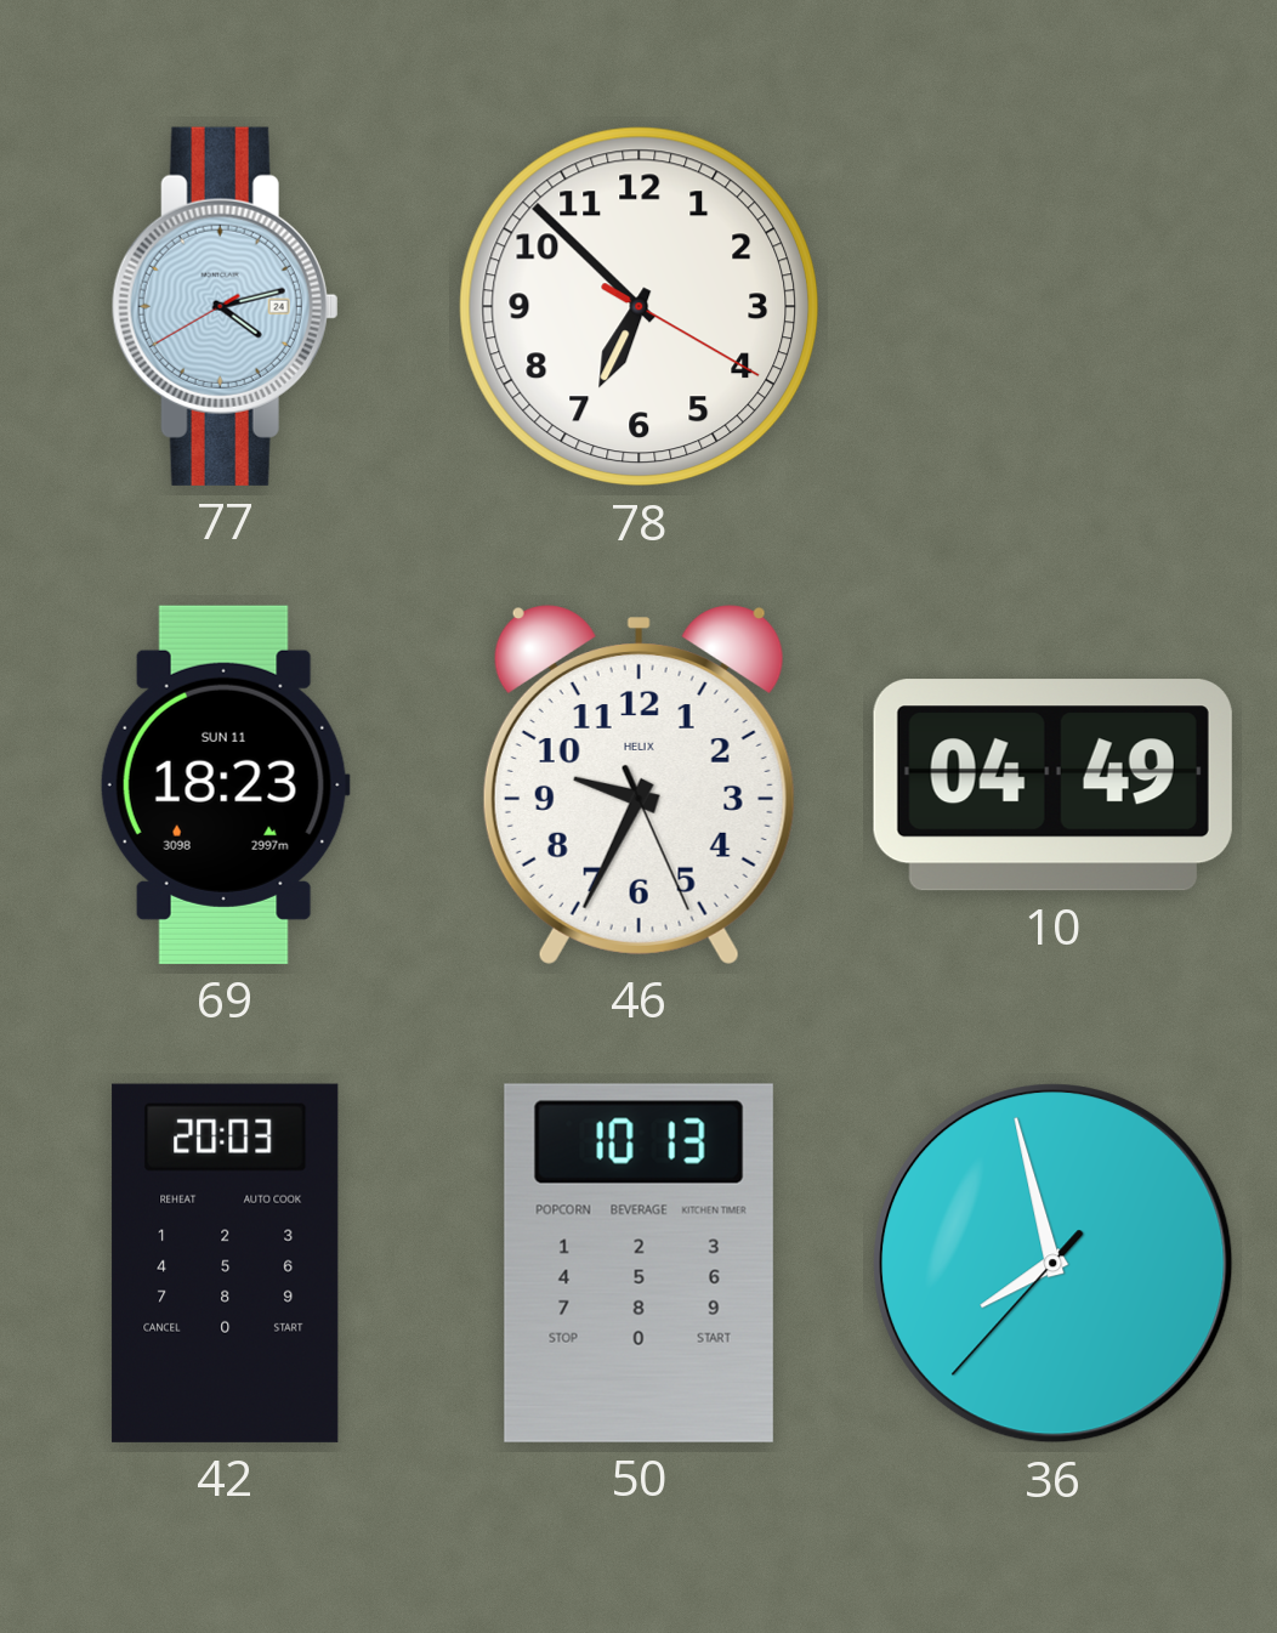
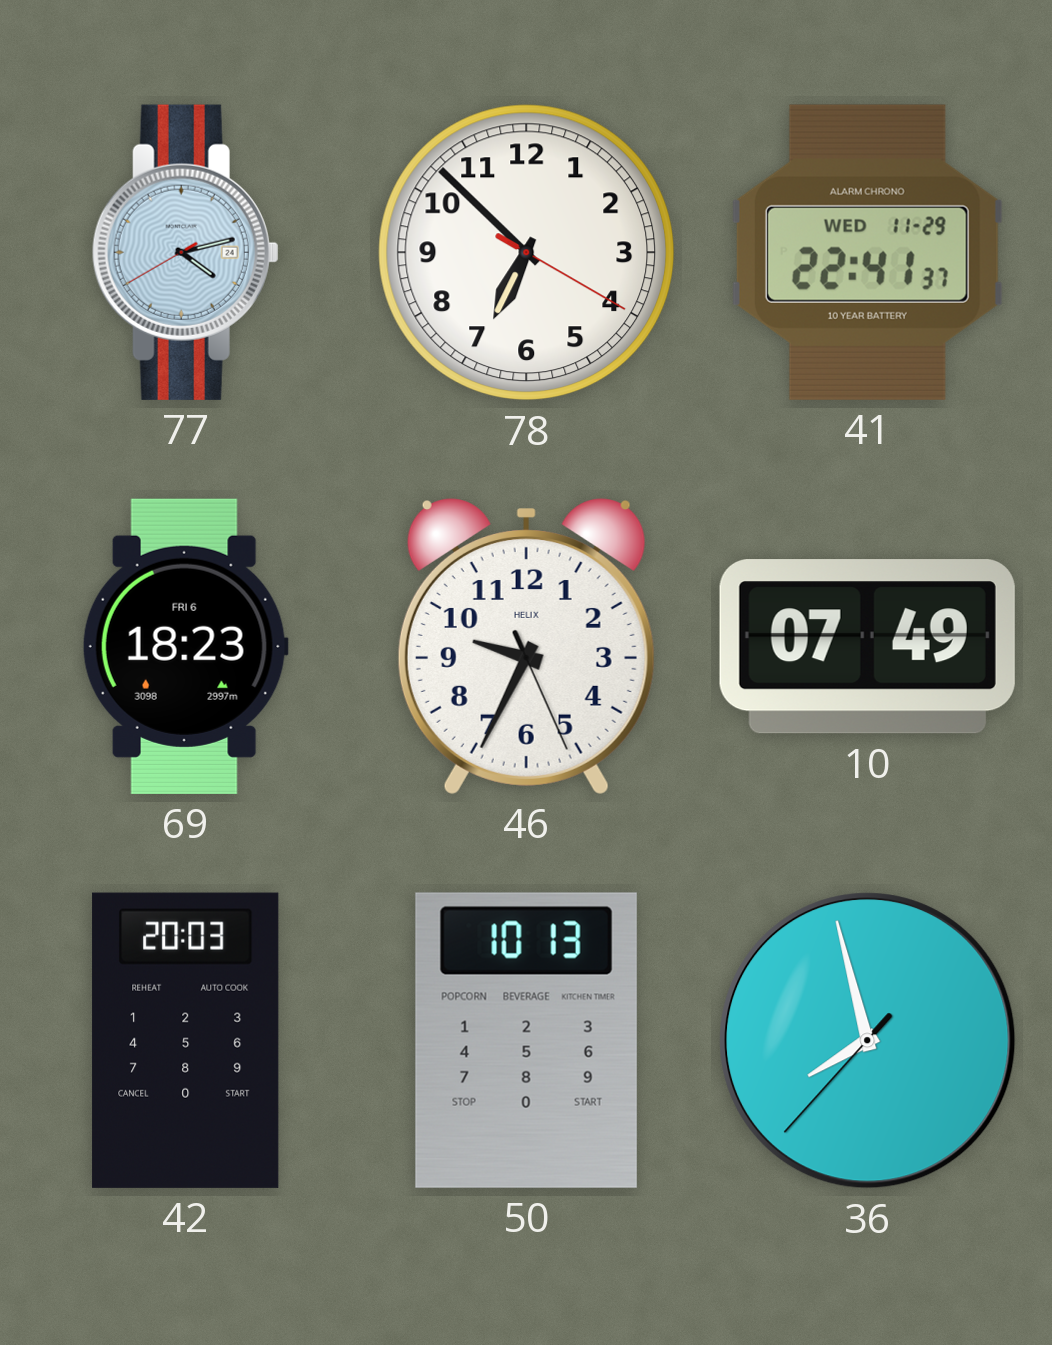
41: none -> 22:41
69 date: SUN 11 -> FRI 6
10: 04:49 -> 07:49
